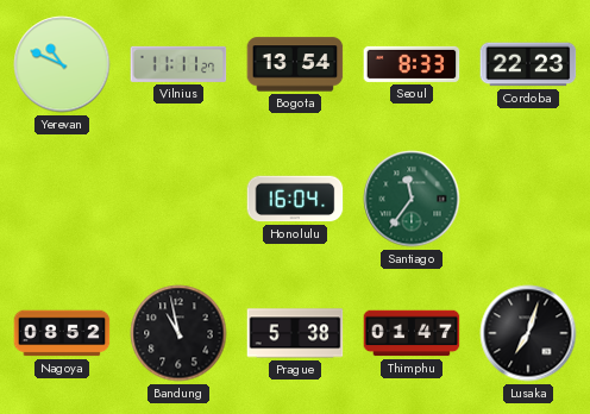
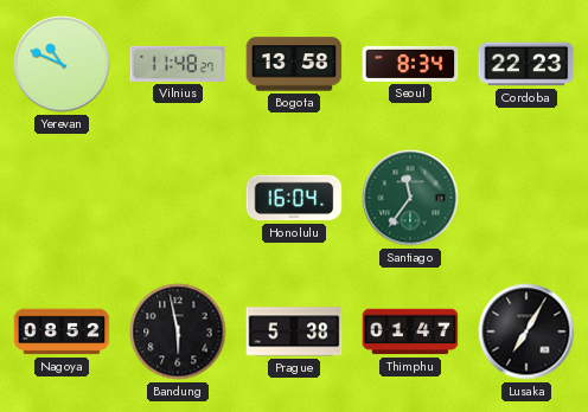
Vilnius: 11:11 -> 11:48
Bogota: 13:54 -> 13:58
Seoul: 8:33 -> 8:34
Bandung: 10:58 -> 5:58
Lusaka: 7:03 -> 7:05
